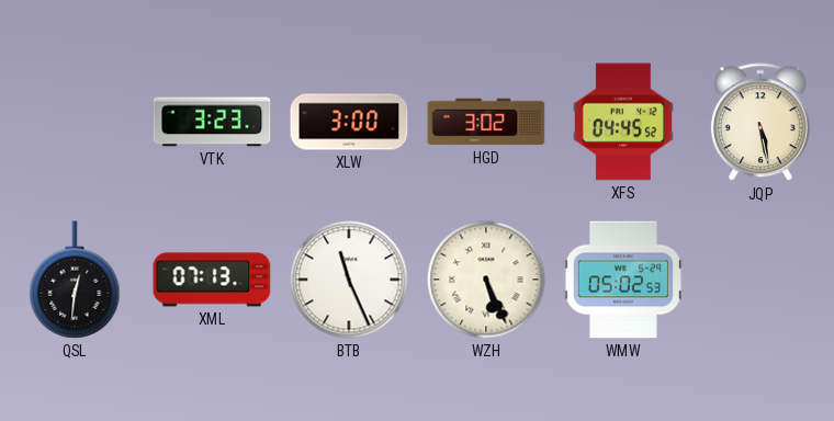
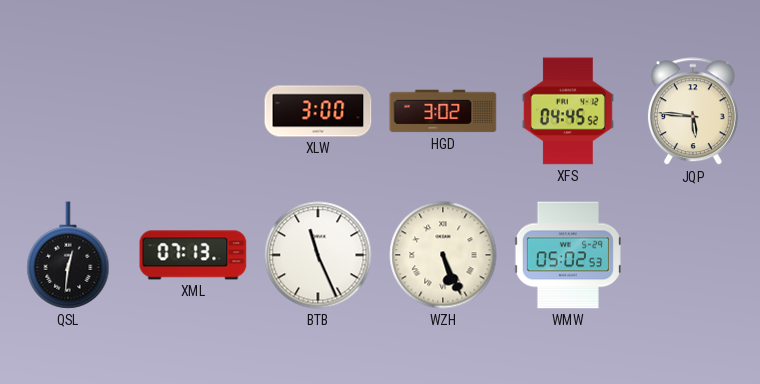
VTK: 3:23 -> none
JQP: 5:28 -> 5:46
